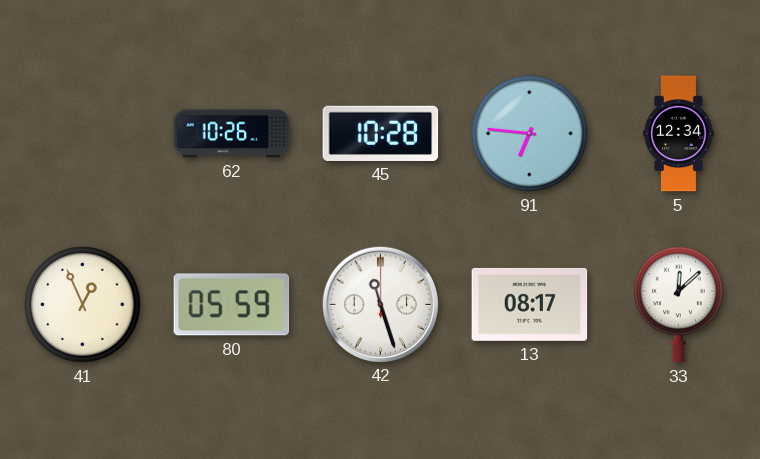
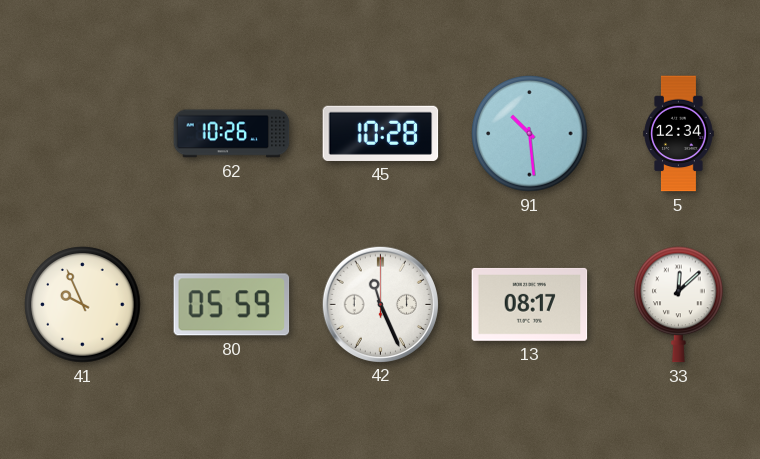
91: 6:46 -> 10:29
41: 12:56 -> 9:56
42: 11:27 -> 11:26
